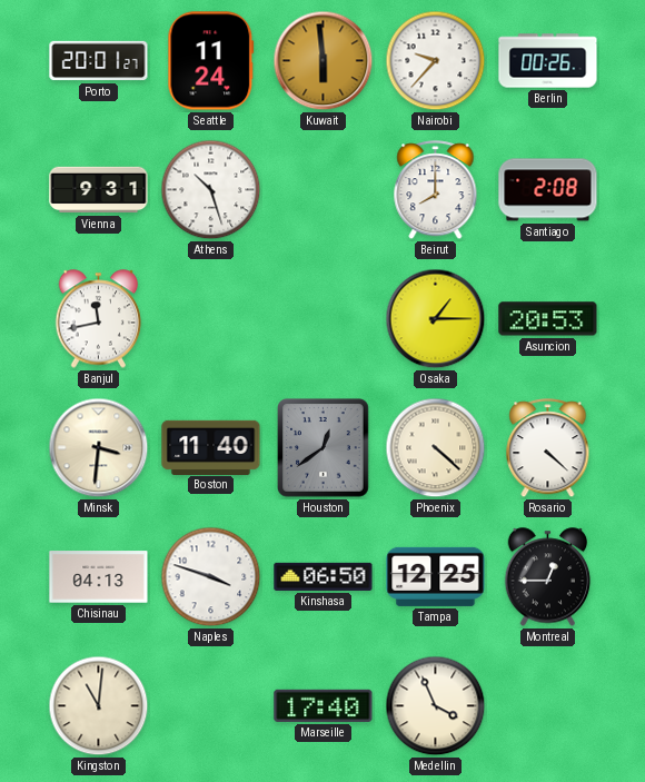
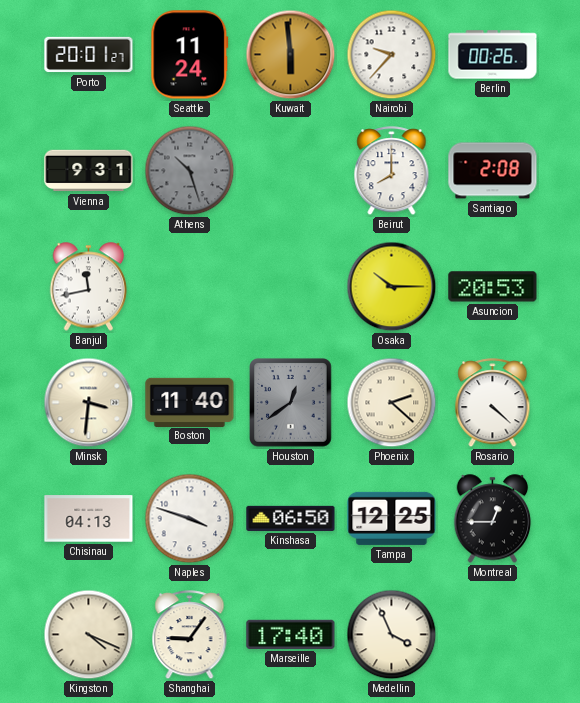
Athens dial: white -> grey
Osaka: 1:15 -> 10:15
Phoenix: 4:22 -> 2:22
Kingston: 11:01 -> 4:19
Shanghai: none -> 9:06
